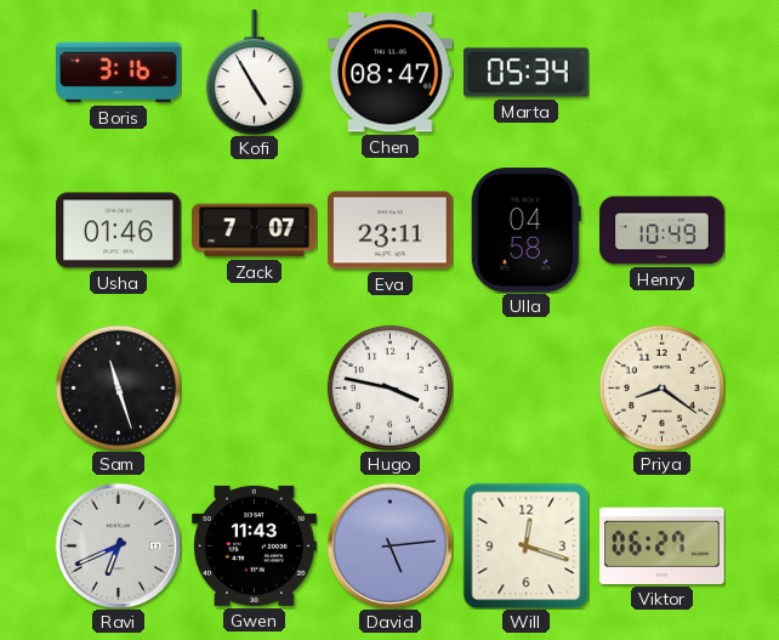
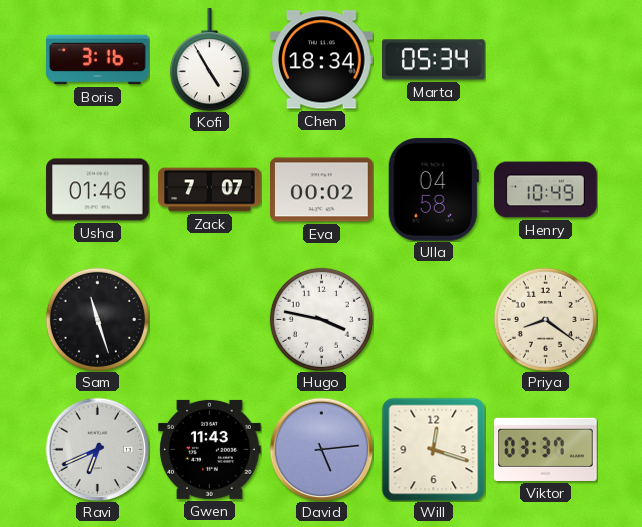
Chen: 08:47 -> 18:34
Eva: 23:11 -> 00:02
Viktor: 06:27 -> 03:37
